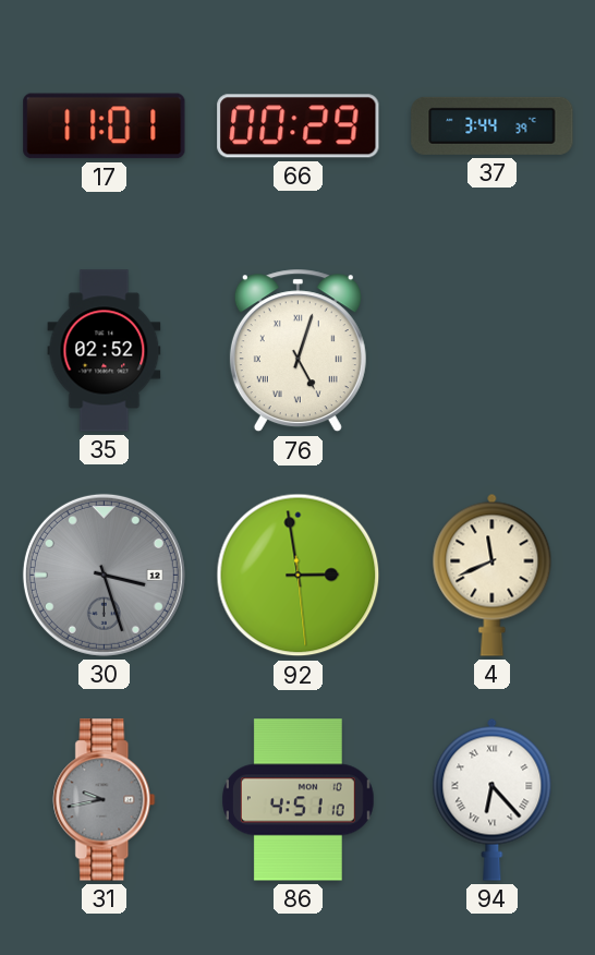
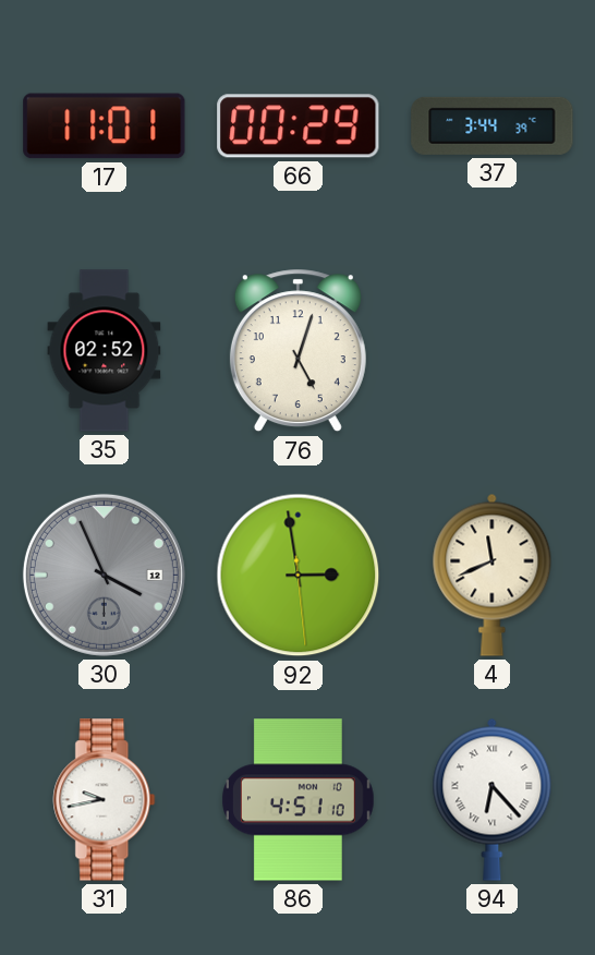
76 numerals: Roman -> Arabic
30: 3:27 -> 3:56
31 dial: grey -> white
